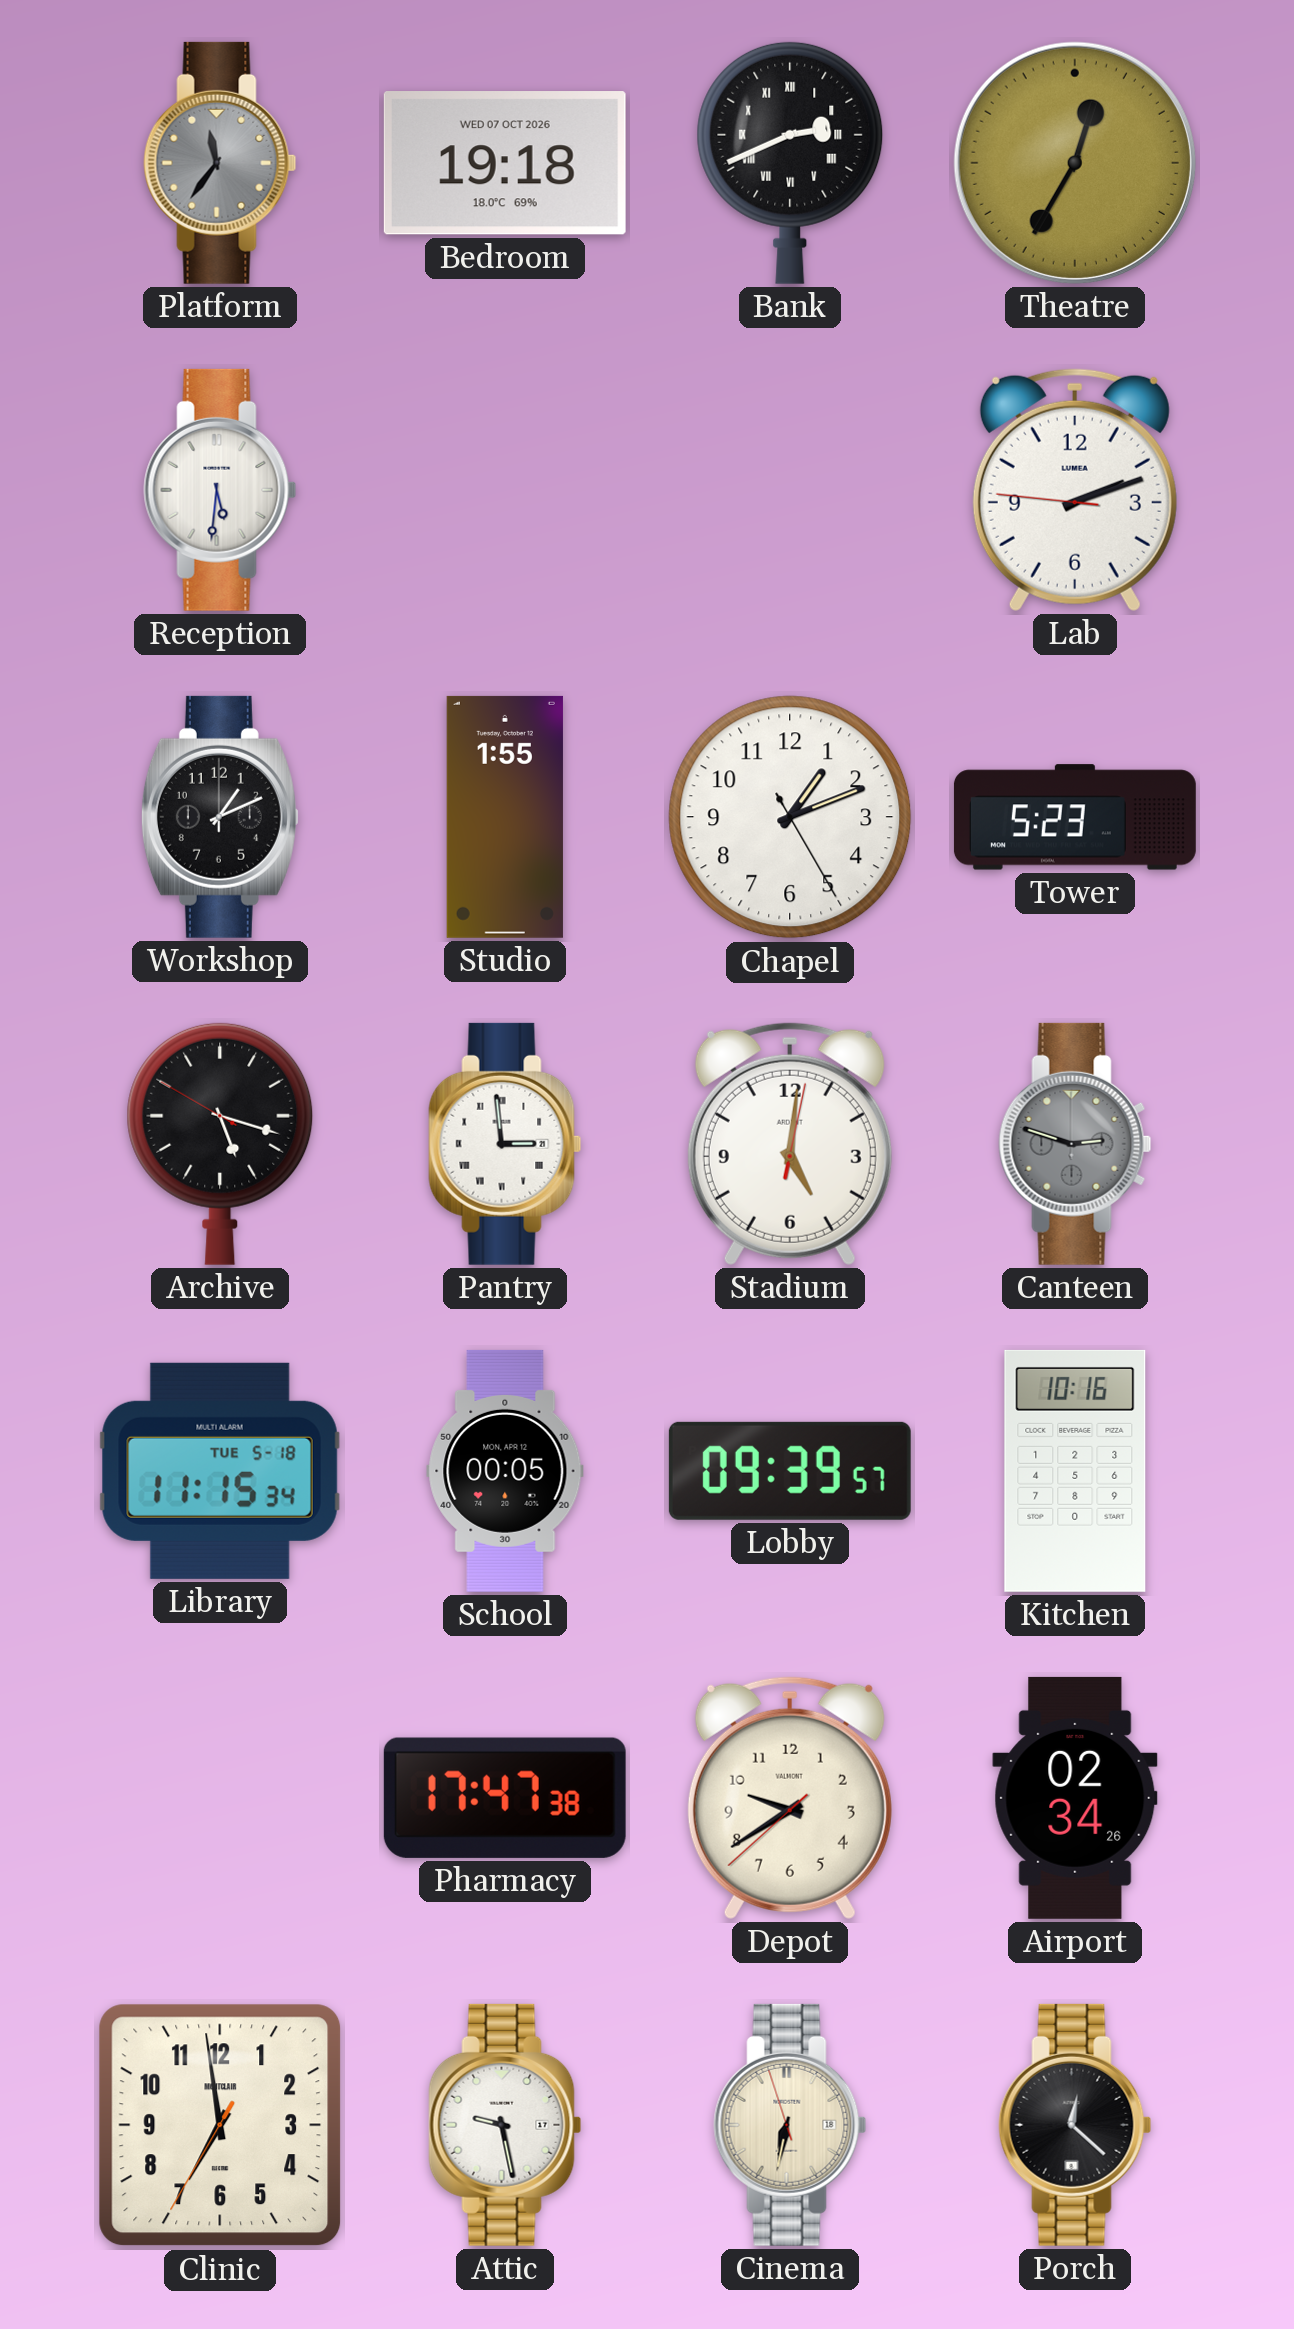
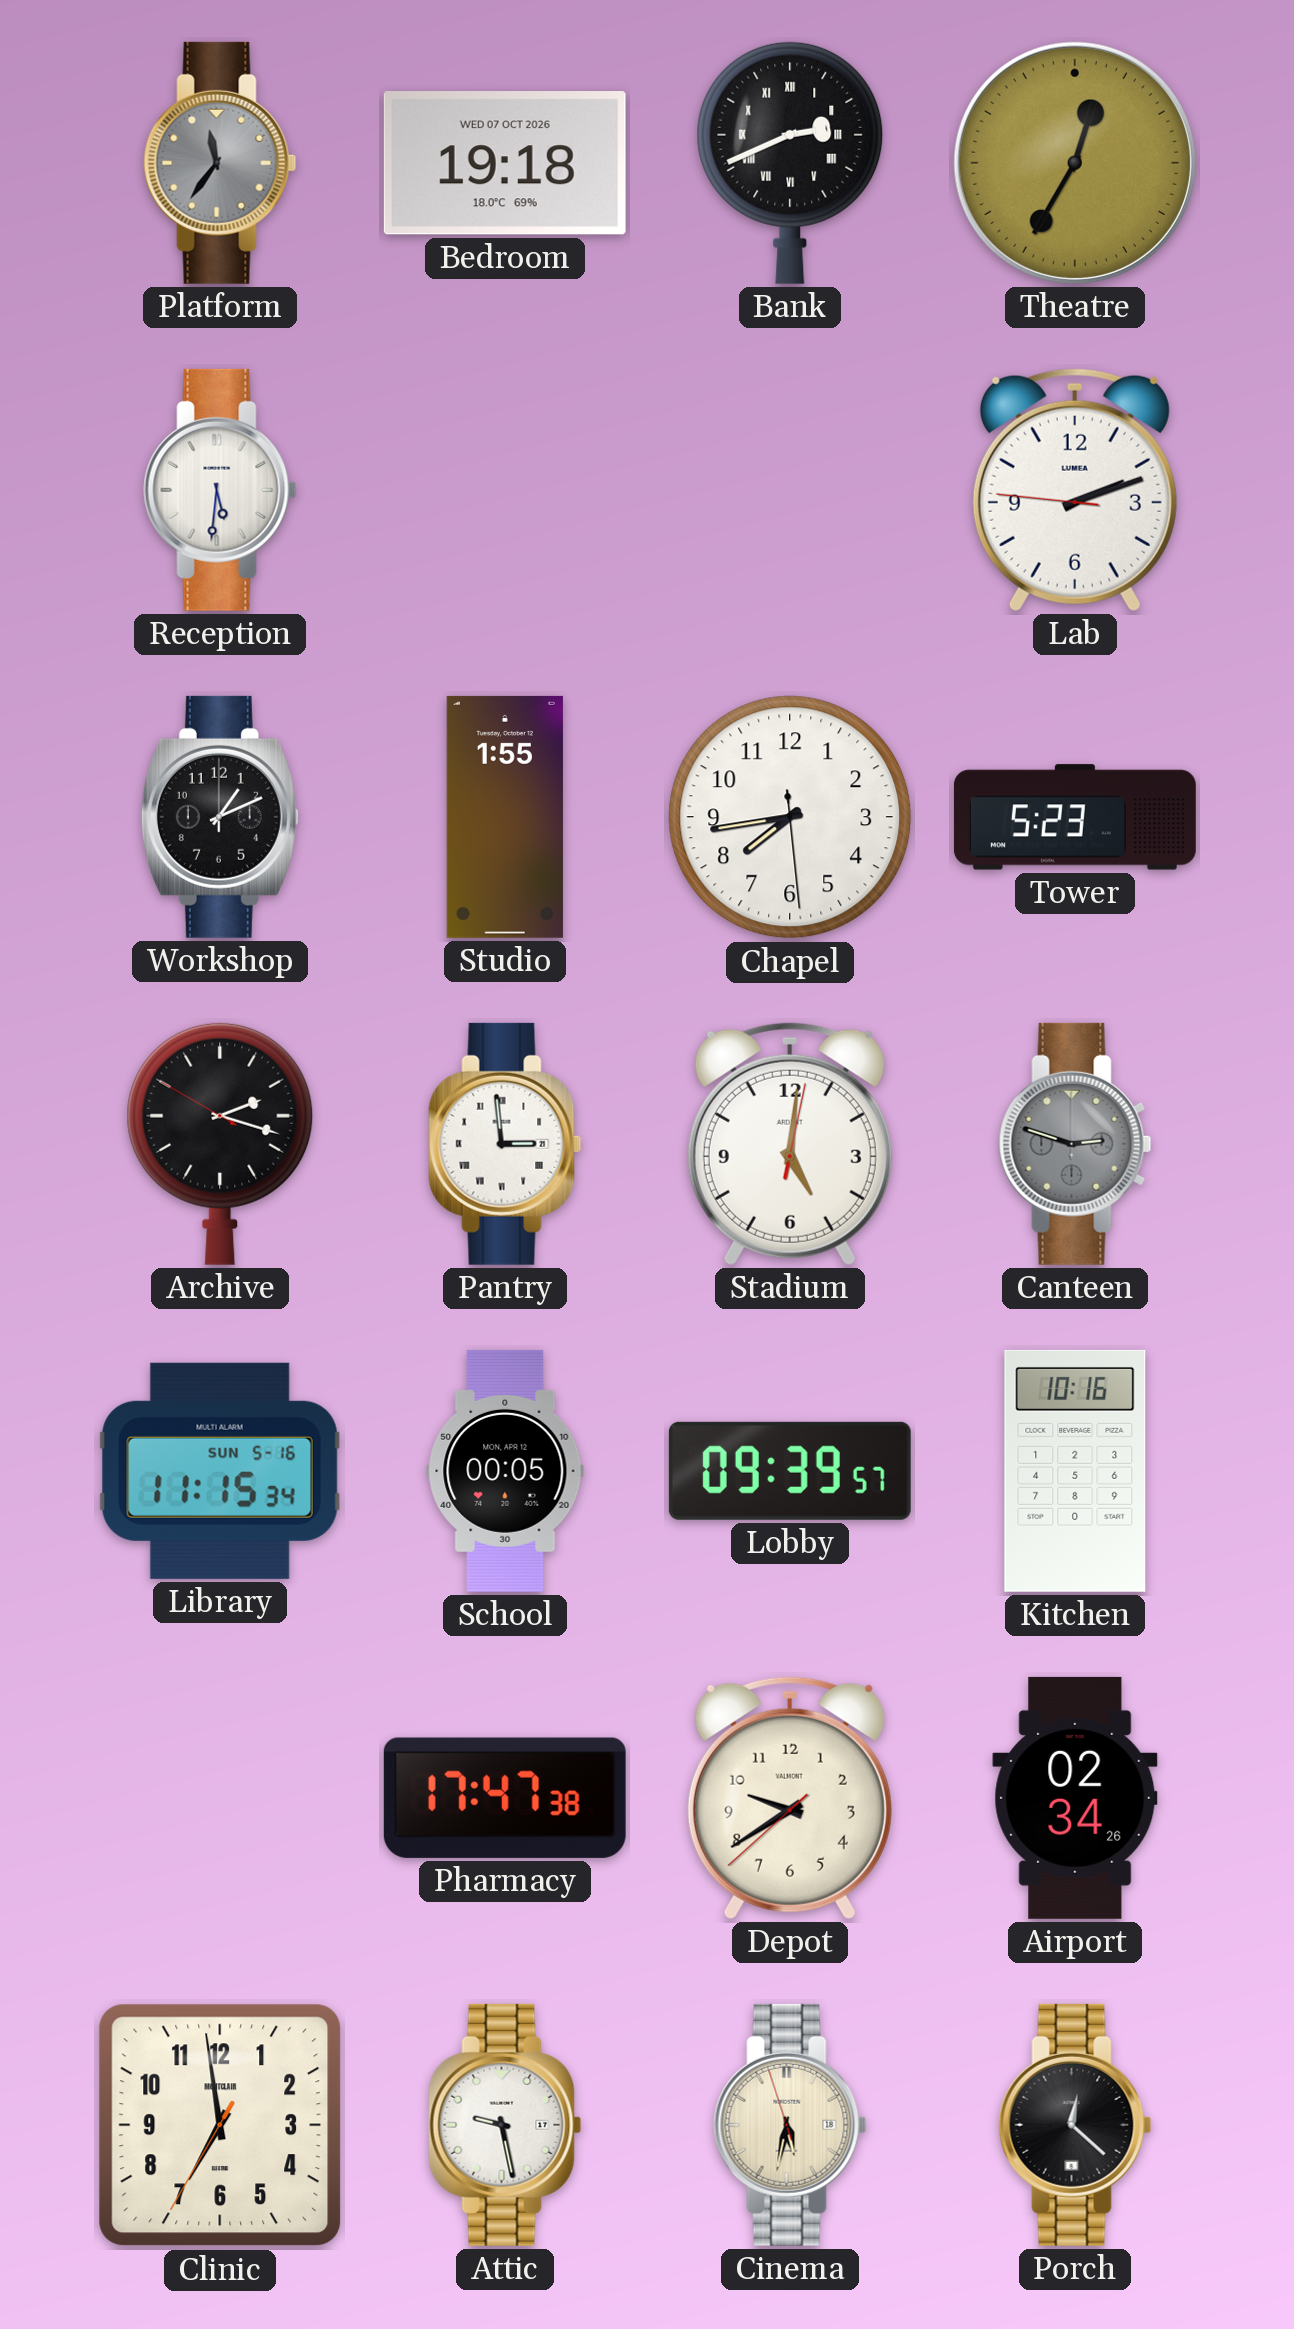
Chapel: 1:11 -> 7:43
Archive: 5:17 -> 2:17
Library date: TUE 5-18 -> SUN 5-16
Cinema: 6:31 -> 5:31
